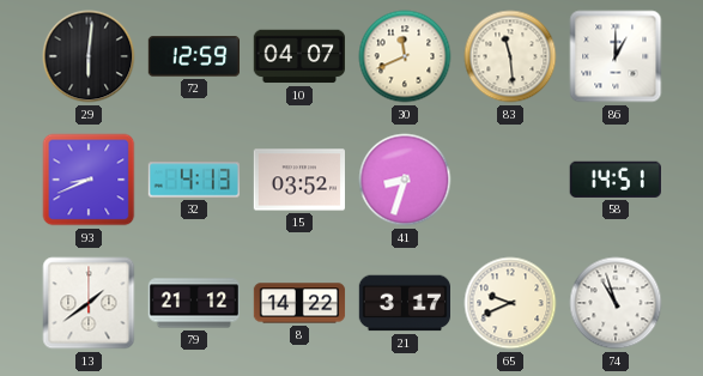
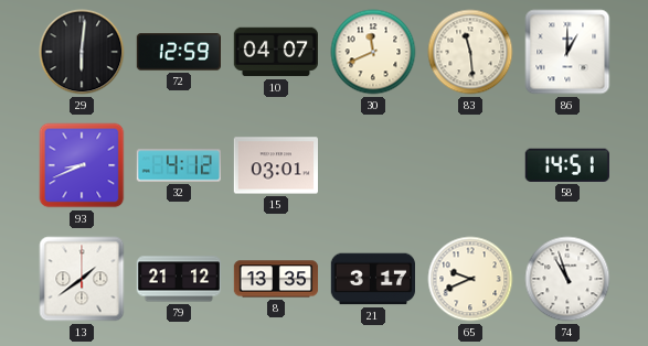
32: 4:13 -> 4:12
15: 03:52 -> 03:01
41: 8:33 -> none
8: 14:22 -> 13:35
